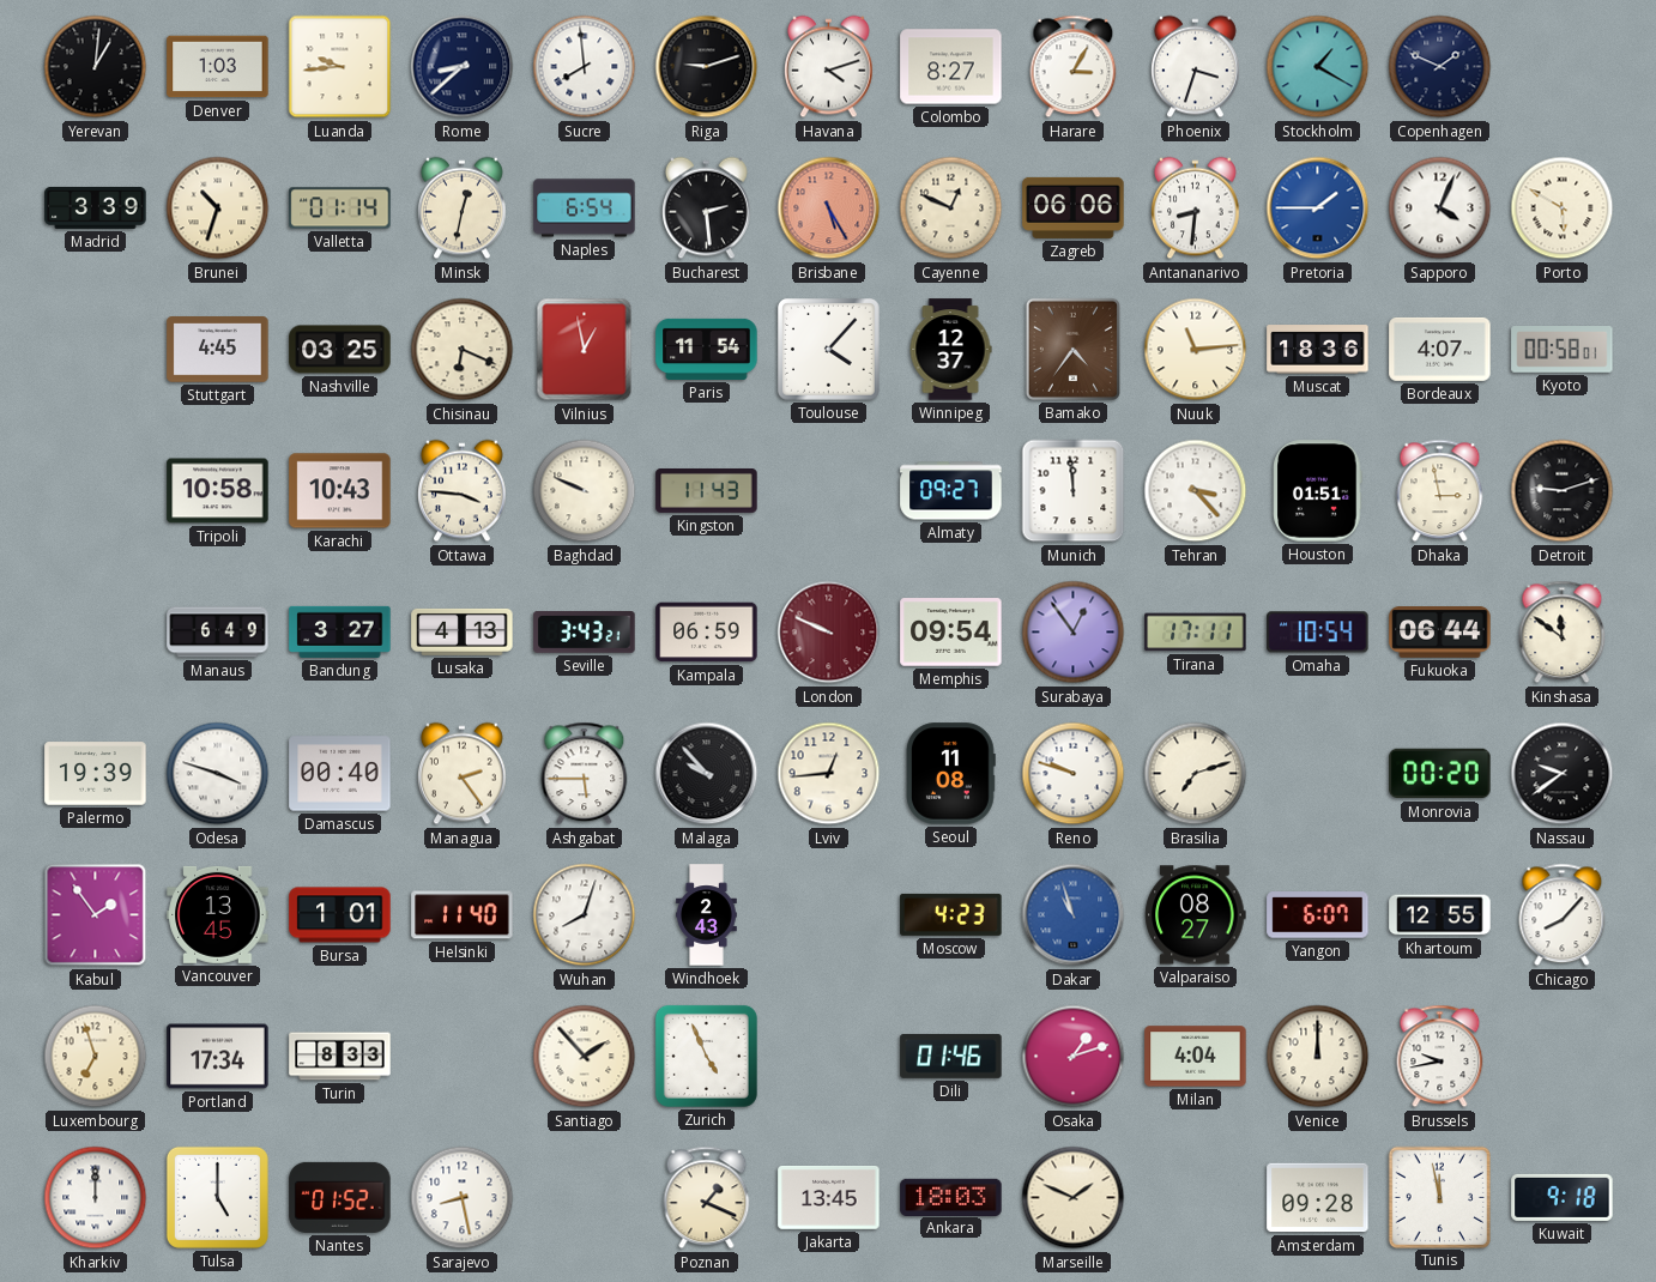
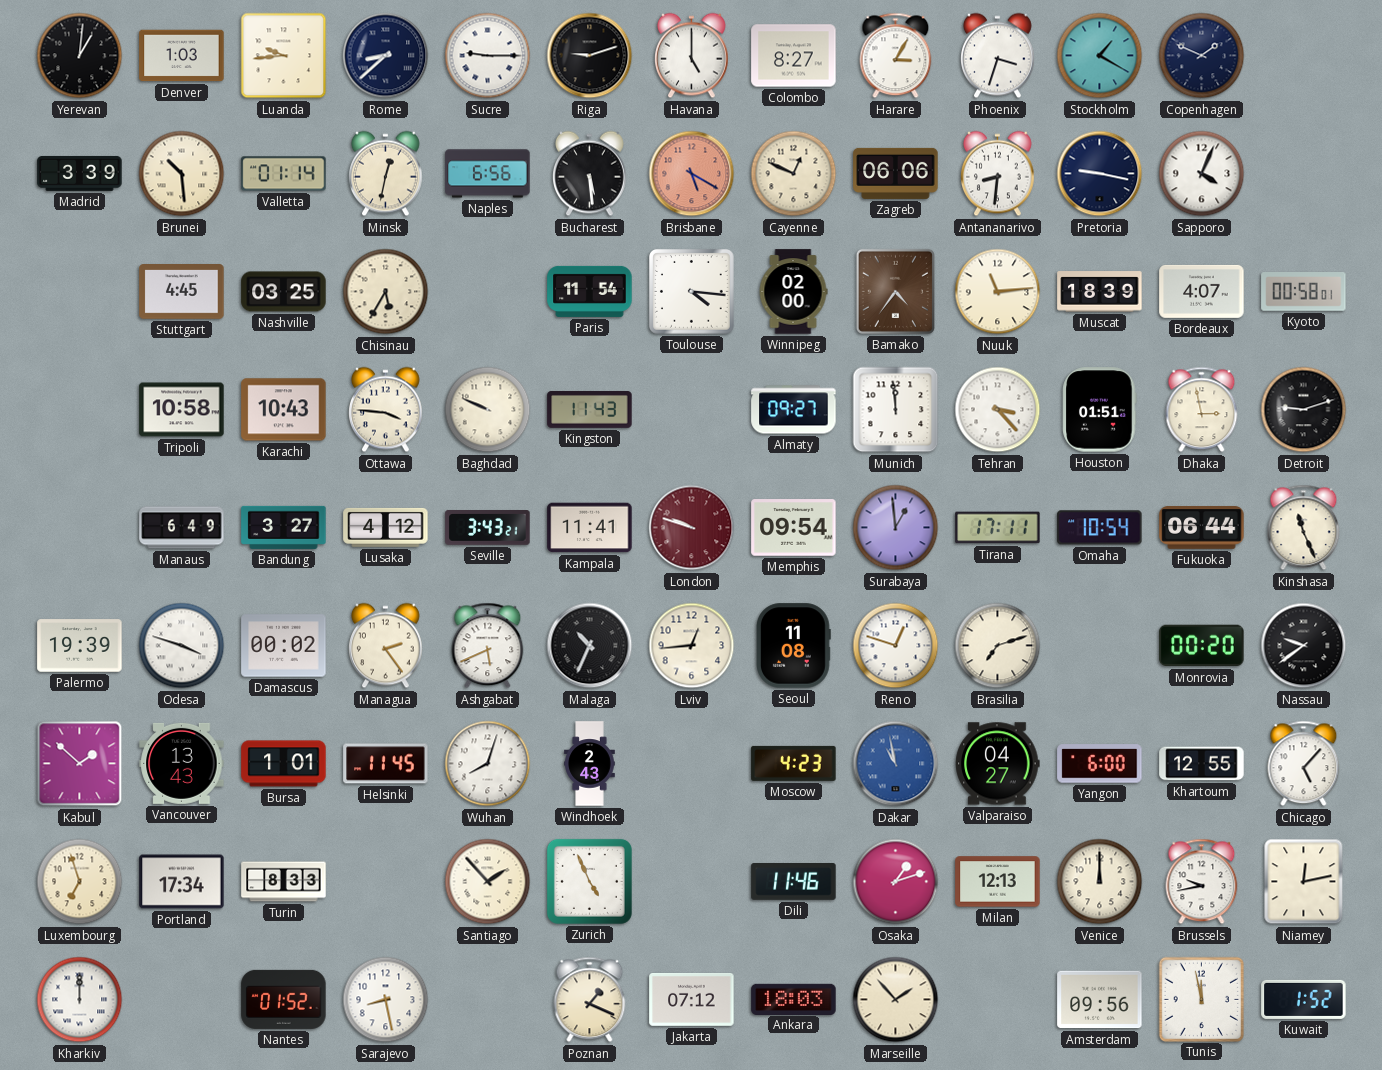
Sucre: 7:59 -> 9:15
Havana: 4:12 -> 5:00
Brunei: 10:33 -> 10:29
Naples: 6:54 -> 6:56
Bucharest: 2:29 -> 5:29
Brisbane: 5:25 -> 5:20
Pretoria: 1:45 -> 9:17
Pretoria dial: blue -> navy
Porto: 5:50 -> none
Chisinau: 6:19 -> 5:35
Vilnius: 12:58 -> none
Toulouse: 4:07 -> 4:16
Winnipeg: 12:37 -> 02:00
Muscat: 18:36 -> 18:39
Lusaka: 4:13 -> 4:12
Kampala: 06:59 -> 11:41
London: 9:49 -> 9:48
Surabaya: 12:54 -> 12:59
Kinshasa: 11:51 -> 11:26
Damascus: 00:40 -> 00:02
Ashgabat: 5:45 -> 5:41
Malaga: 9:53 -> 10:34
Reno: 9:48 -> 12:48
Kabul: 1:54 -> 1:52
Vancouver: 13:45 -> 13:43
Helsinki: 11:40 -> 11:45
Dakar: 10:57 -> 10:58
Valparaiso: 08:27 -> 04:27
Yangon: 6:07 -> 6:00
Chicago: 8:07 -> 5:07
Dili: 01:46 -> 11:46
Milan: 4:04 -> 12:13
Niamey: none -> 12:13
Tulsa: 5:00 -> none
Jakarta: 13:45 -> 07:12
Marseille: 1:49 -> 1:53
Amsterdam: 09:28 -> 09:56
Kuwait: 9:18 -> 1:52
